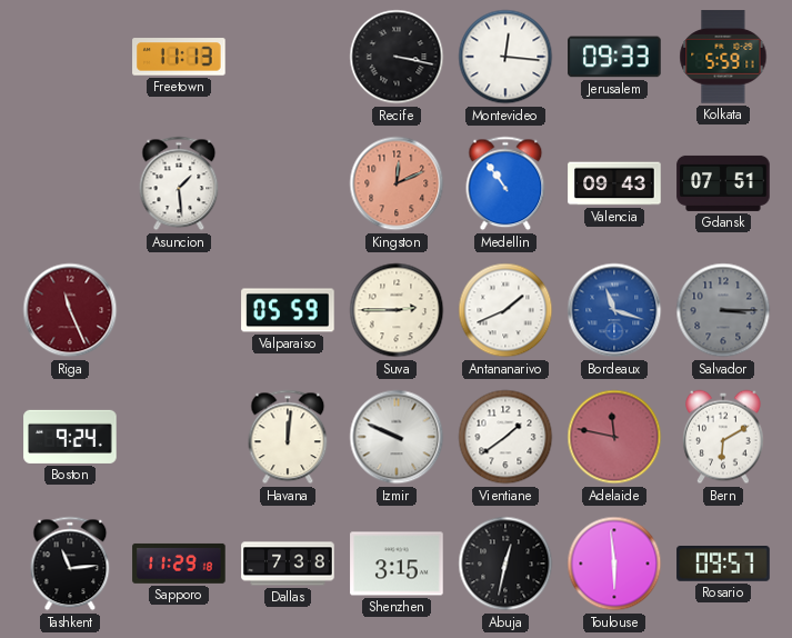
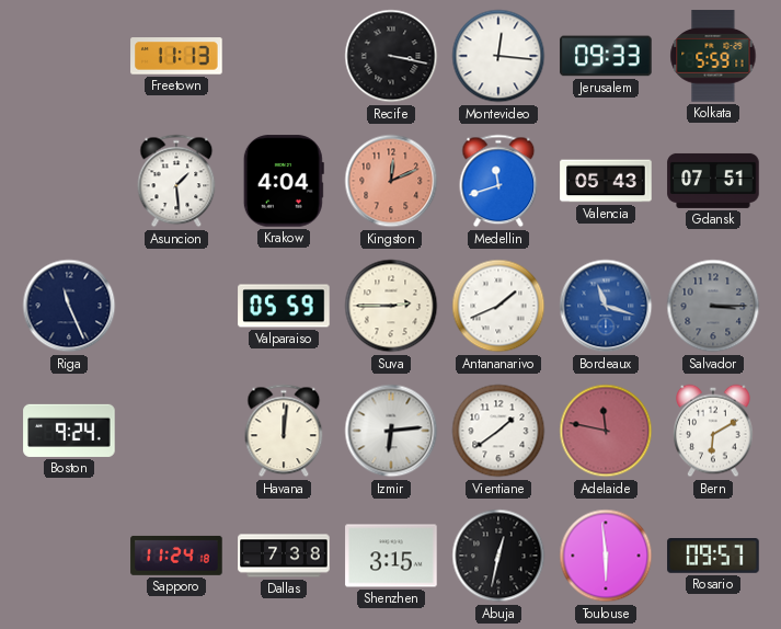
Krakow: none -> 4:04
Medellin: 10:54 -> 11:42
Valencia: 09:43 -> 05:43
Riga dial: burgundy -> navy
Izmir: 9:49 -> 6:14
Tashkent: 11:14 -> none
Sapporo: 11:29 -> 11:24
